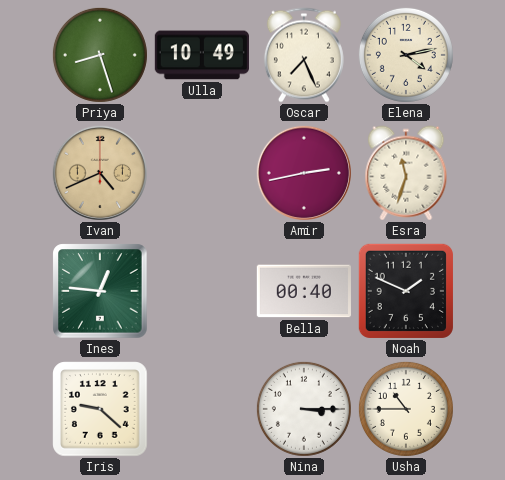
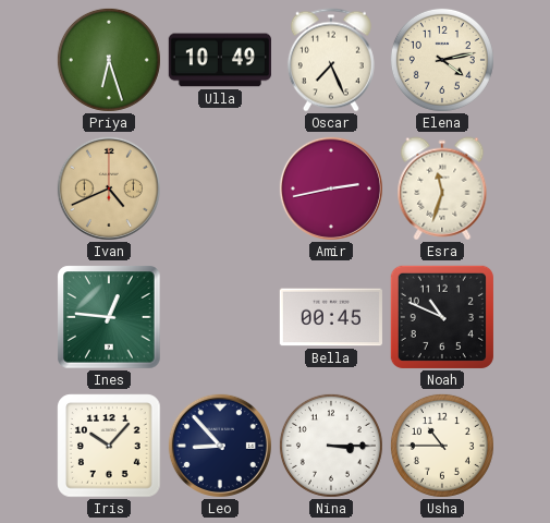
Priya: 8:27 -> 6:27
Bella: 00:40 -> 00:45
Noah: 1:49 -> 10:49
Iris: 9:22 -> 10:07
Leo: none -> 8:53
